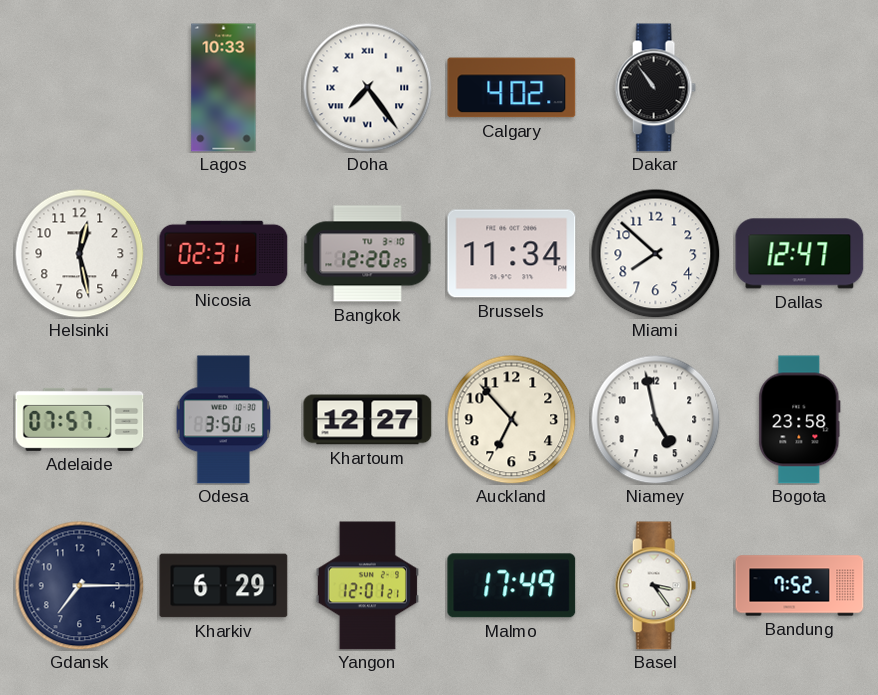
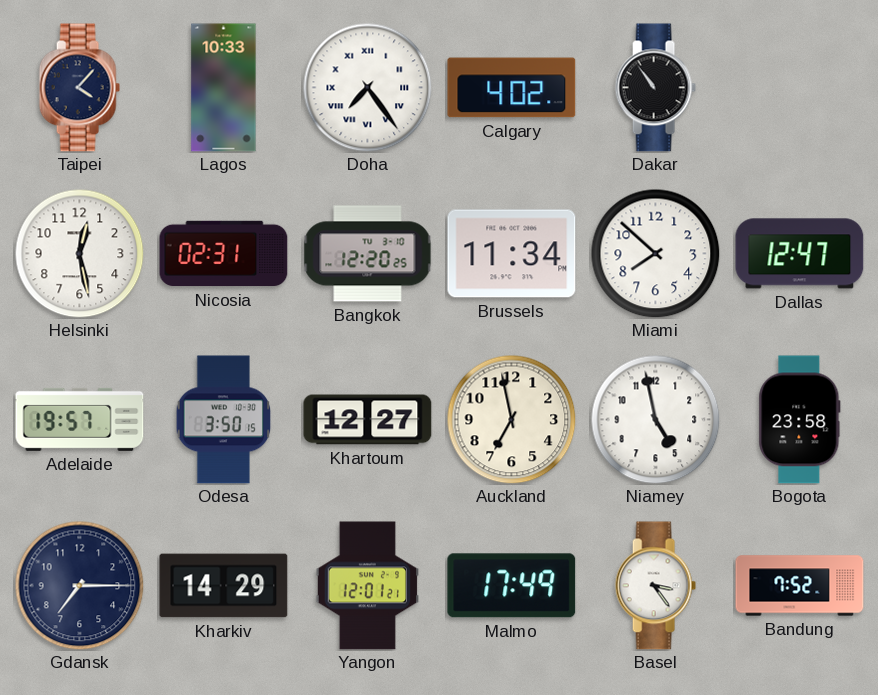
Taipei: none -> 4:07
Adelaide: 07:57 -> 19:57
Auckland: 6:53 -> 6:58
Kharkiv: 6:29 -> 14:29
